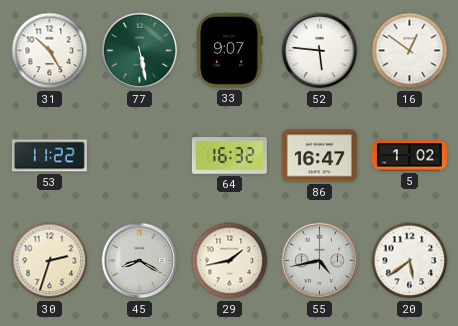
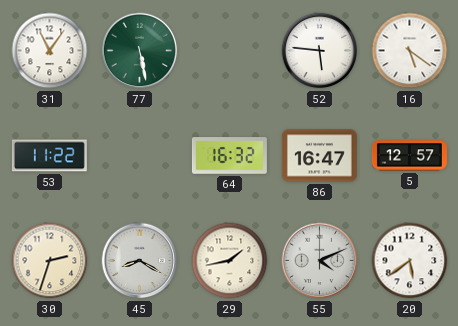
31: 10:25 -> 11:06
33: 9:07 -> none
16: 12:51 -> 5:21
5: 1:02 -> 12:57
55: 4:43 -> 4:11
